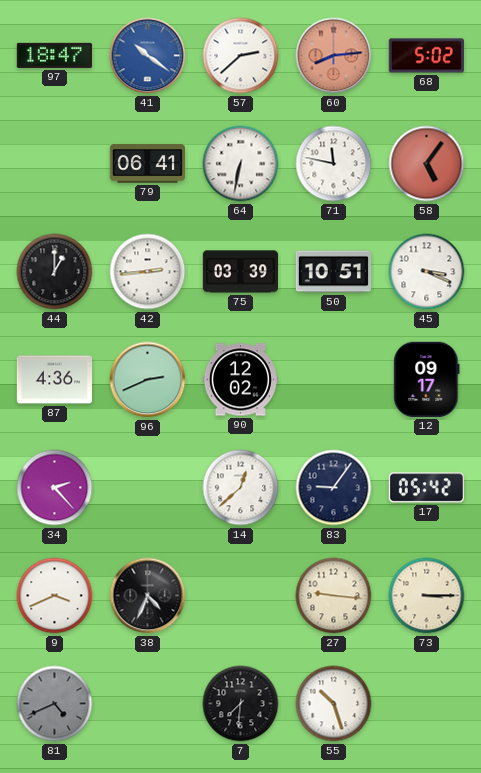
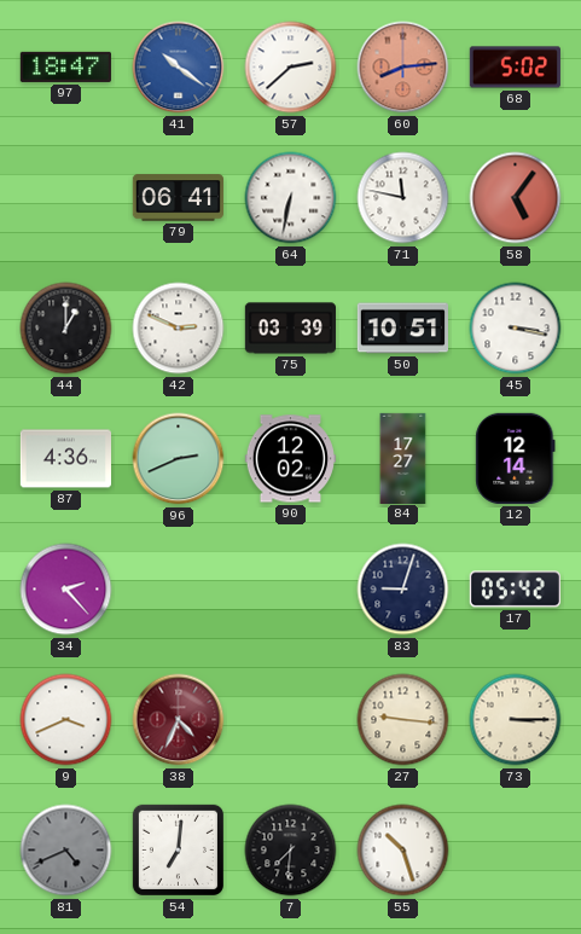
42: 2:44 -> 2:49
45: 3:19 -> 3:17
84: none -> 17:27
12: 09:17 -> 12:14
14: 12:38 -> none
83: 9:06 -> 9:03
38 dial: black -> burgundy
54: none -> 7:01
